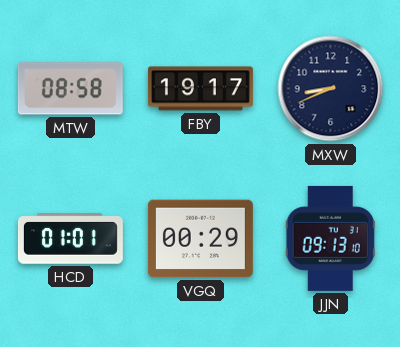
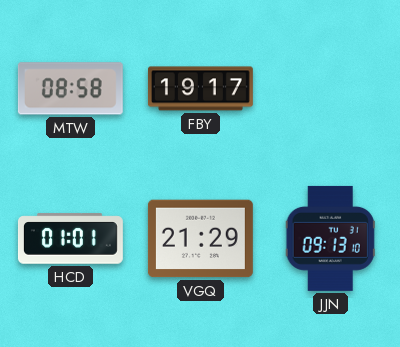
MXW: 8:41 -> none
VGQ: 00:29 -> 21:29
